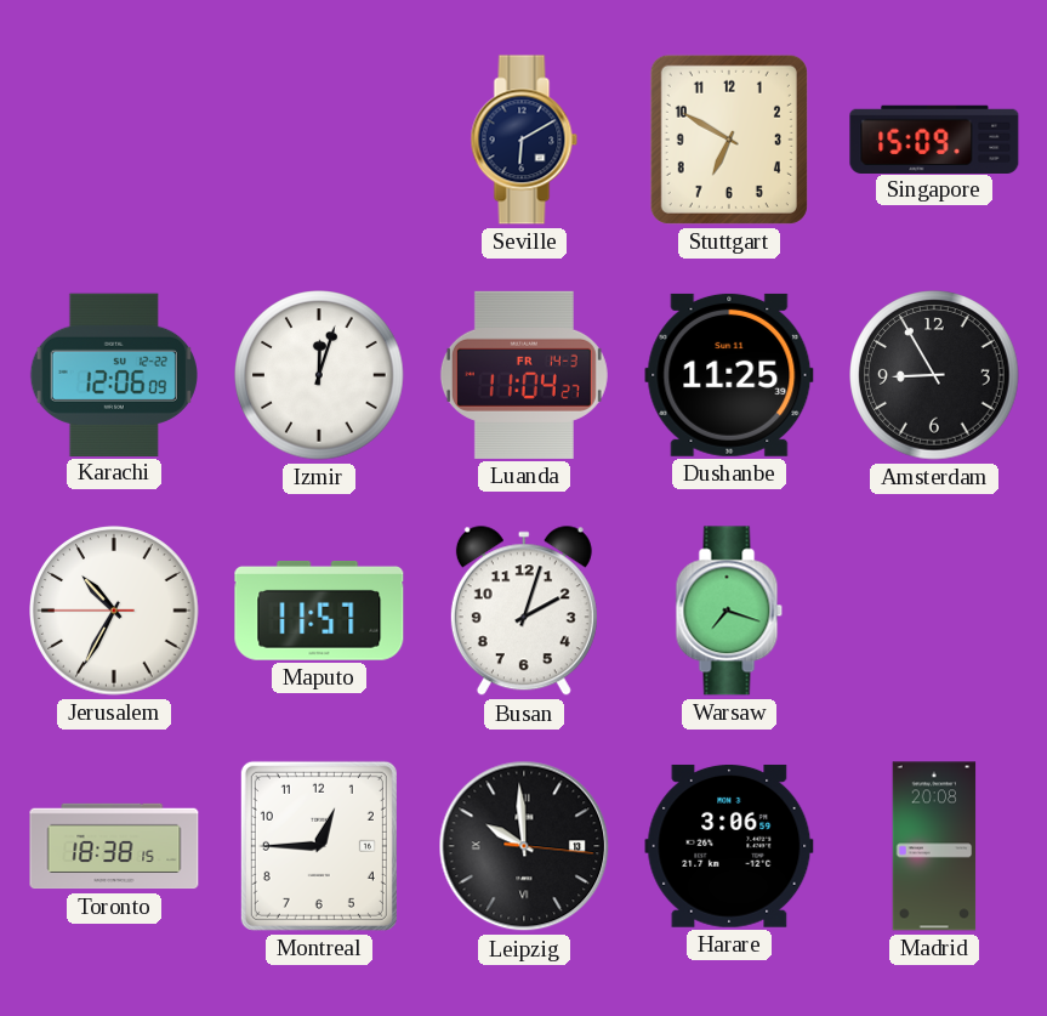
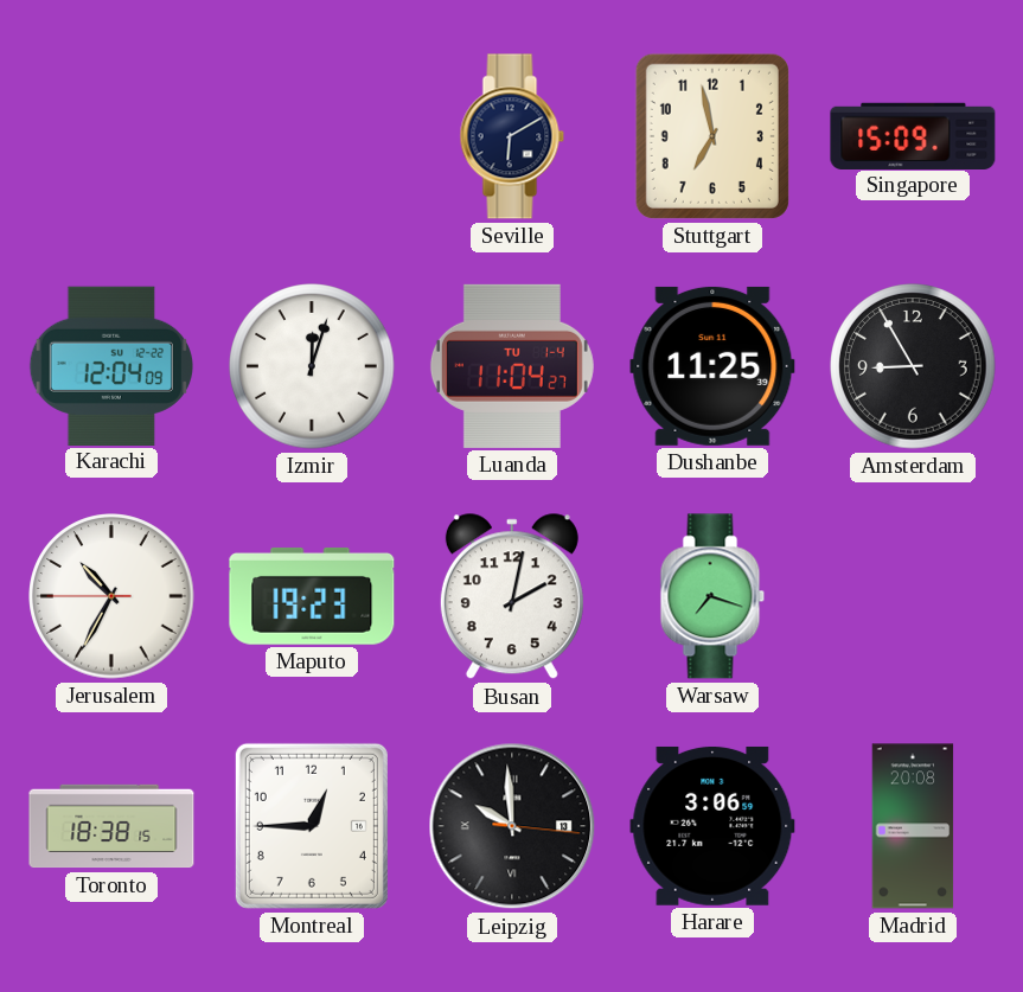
Stuttgart: 6:50 -> 6:58
Karachi: 12:06 -> 12:04
Luanda date: FR 14-3 -> TU 1-4
Maputo: 11:57 -> 19:23
Busan: 2:03 -> 2:02
